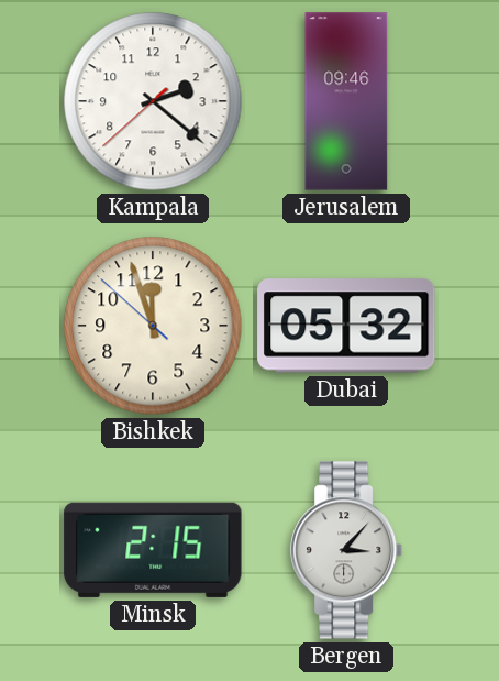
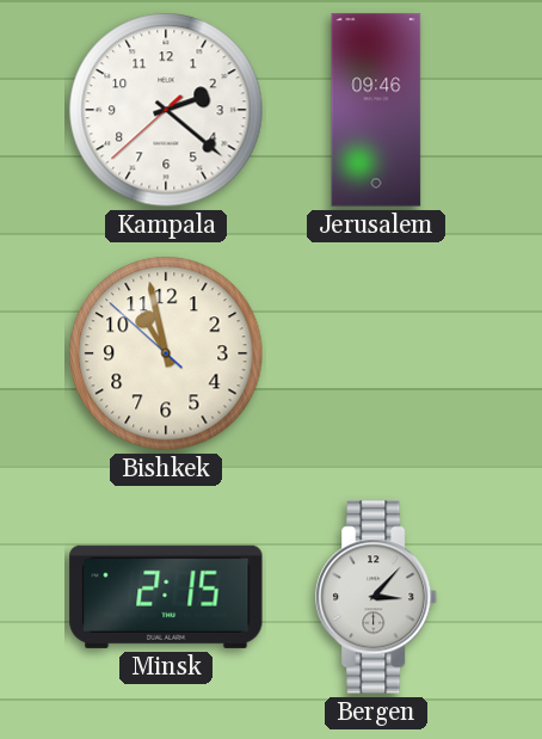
Bishkek: 11:56 -> 10:57
Dubai: 05:32 -> none
